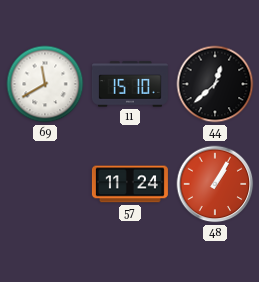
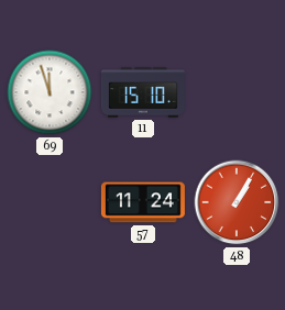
69: 11:40 -> 11:57
44: 12:38 -> none
